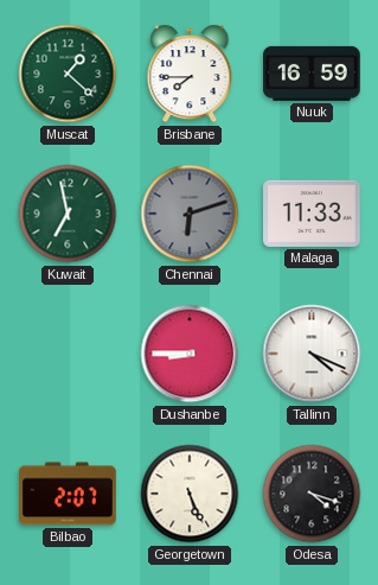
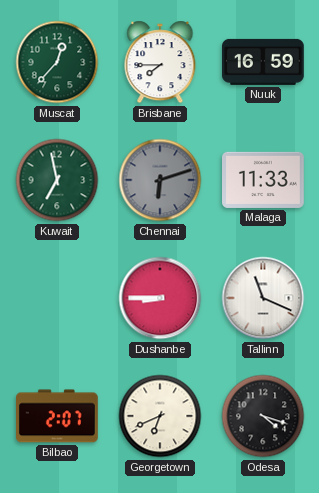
Muscat: 1:22 -> 12:37
Tallinn: 4:19 -> 11:19
Georgetown: 5:26 -> 6:41
